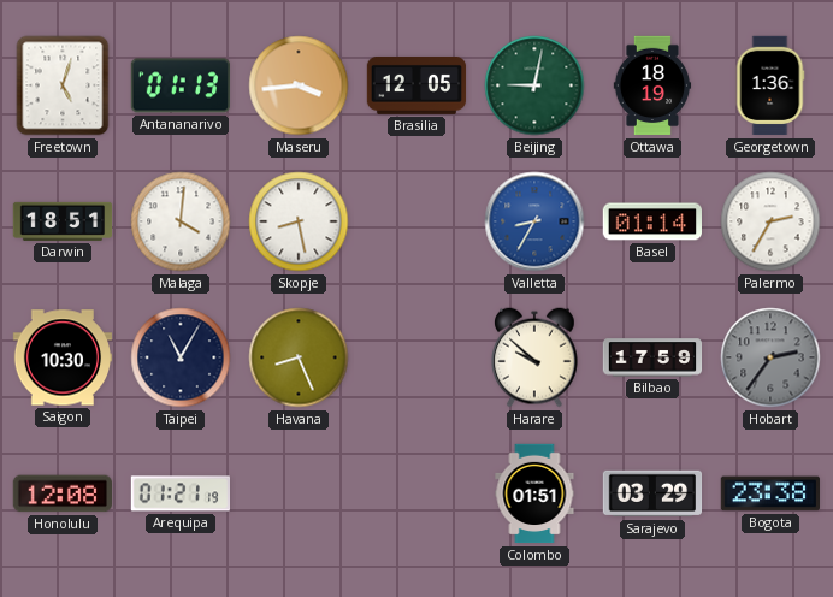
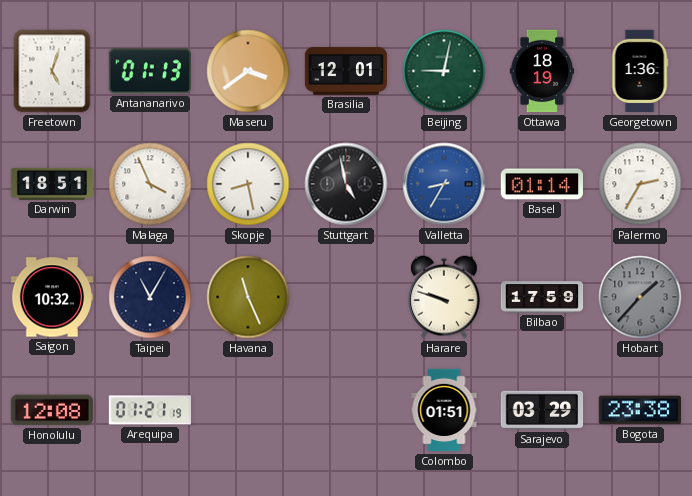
Maseru: 3:44 -> 3:39
Brasilia: 12:05 -> 12:01
Malaga: 4:01 -> 3:56
Stuttgart: none -> 4:58
Saigon: 10:30 -> 10:32
Havana: 8:26 -> 11:26
Harare: 9:52 -> 9:48
Hobart: 2:36 -> 1:37
